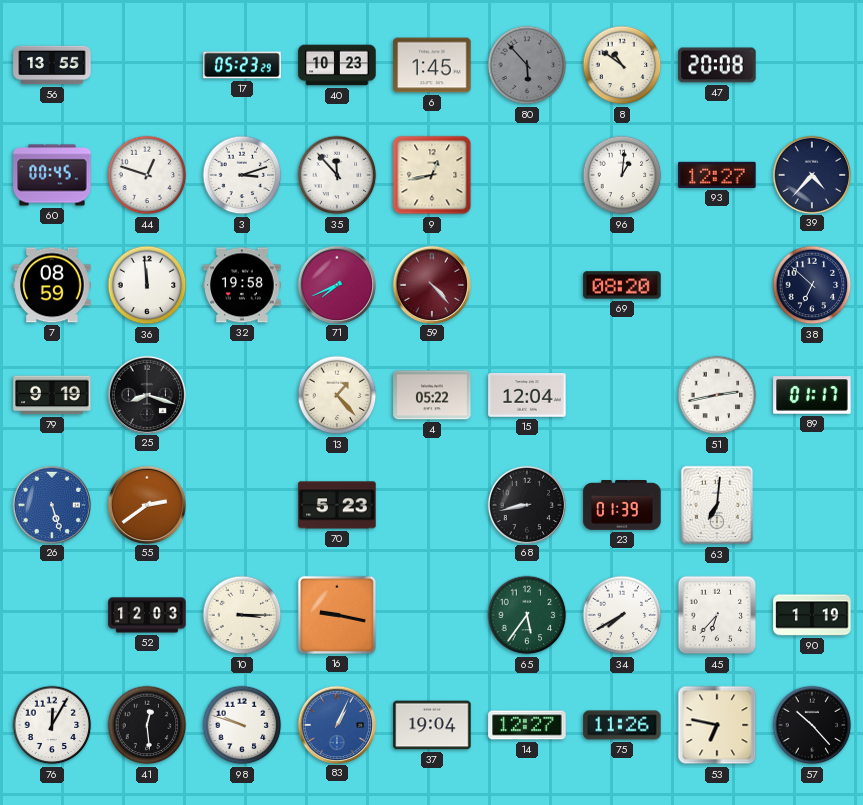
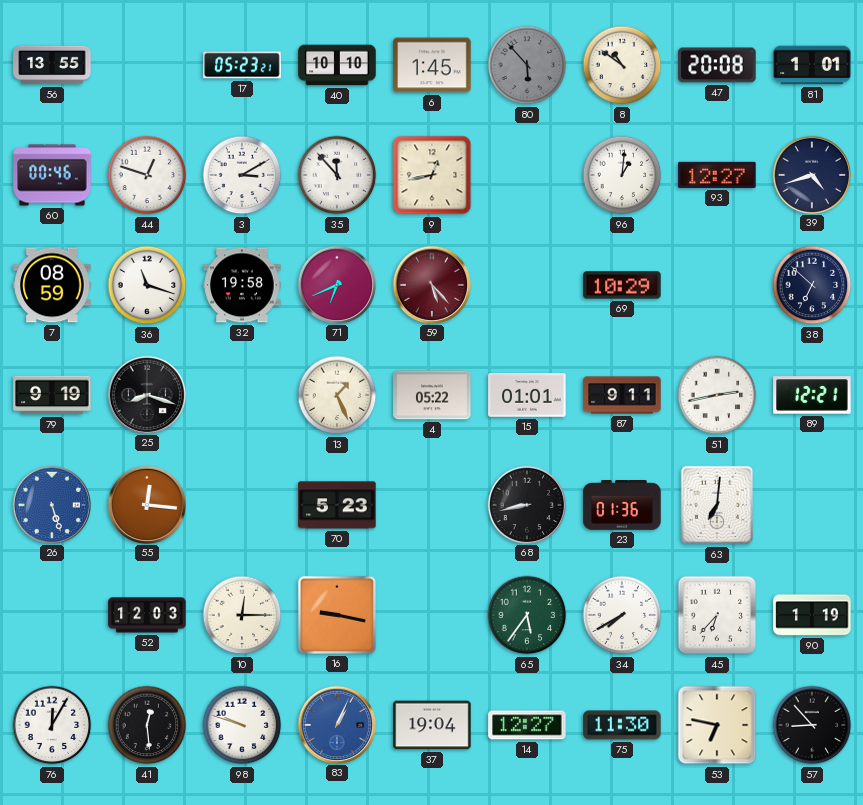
17: 05:23:29 -> 05:23:21
40: 10:23 -> 10:10
81: none -> 1:01
60: 00:45 -> 00:46
3: 3:12 -> 3:10
39: 4:37 -> 4:42
36: 11:59 -> 11:18
71: 7:41 -> 6:41
59: 4:23 -> 5:23
69: 08:20 -> 10:29
13: 1:23 -> 1:26
15: 12:04 -> 01:01
87: none -> 9:11
89: 01:17 -> 12:21
55: 2:39 -> 12:16
23: 01:39 -> 01:36
10: 3:15 -> 12:15
75: 11:26 -> 11:30
57: 10:23 -> 8:53
